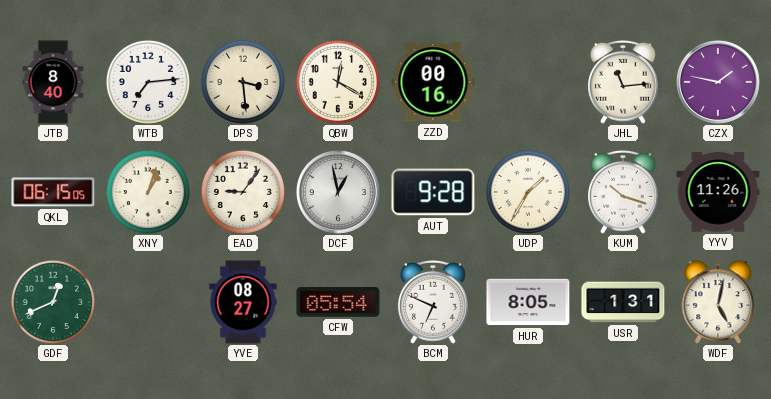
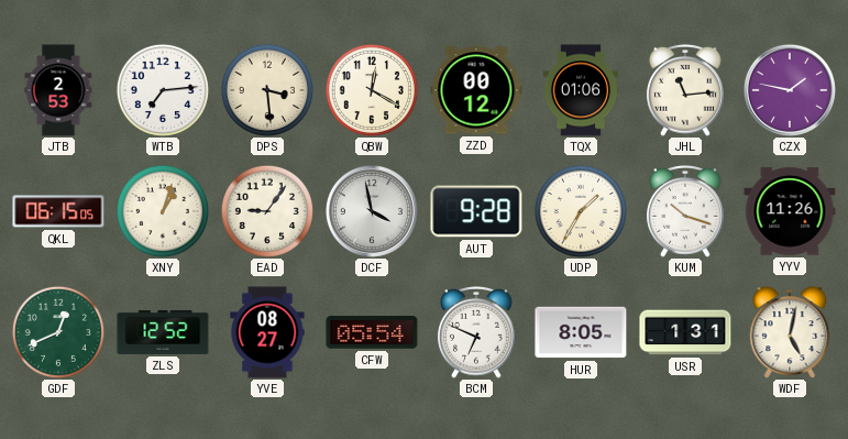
JTB: 8:40 -> 2:53
ZZD: 00:16 -> 00:12
TQX: none -> 01:06
DCF: 12:58 -> 3:58
ZLS: none -> 12:52
